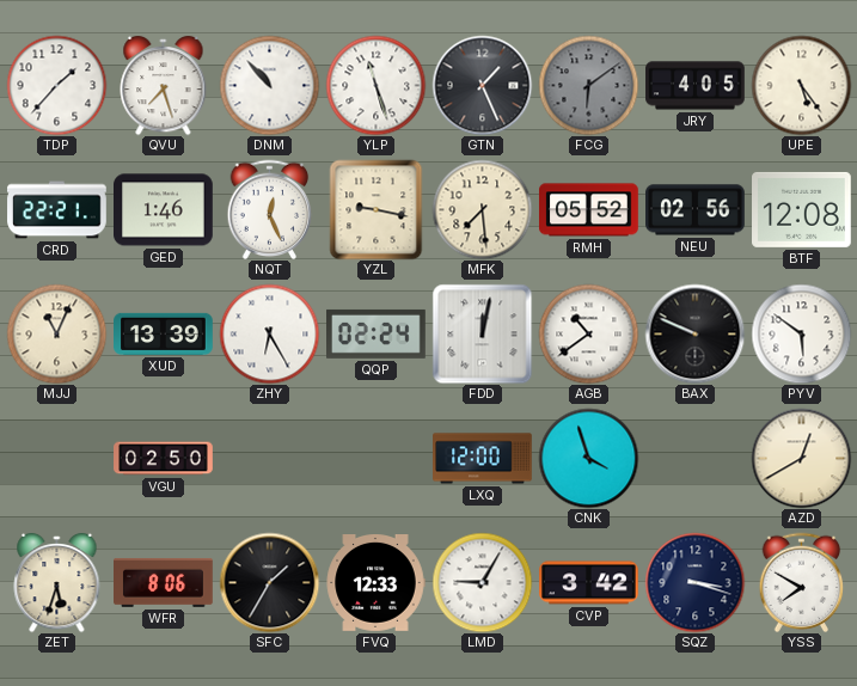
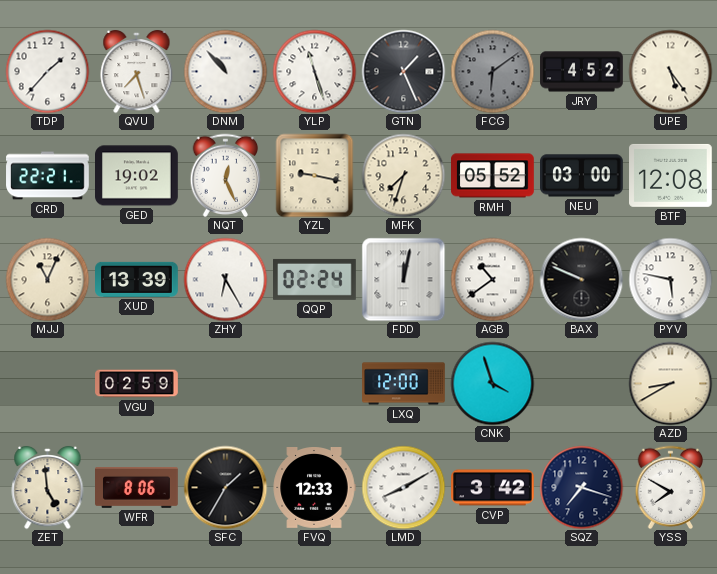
JRY: 4:05 -> 4:52
GED: 1:46 -> 19:02
MFK: 7:29 -> 7:33
NEU: 02:56 -> 03:00
PYV: 5:51 -> 5:47
VGU: 02:50 -> 02:59
AZD: 12:40 -> 8:40
ZET: 5:33 -> 4:59
LMD: 9:05 -> 8:10
SQZ: 3:18 -> 7:18
